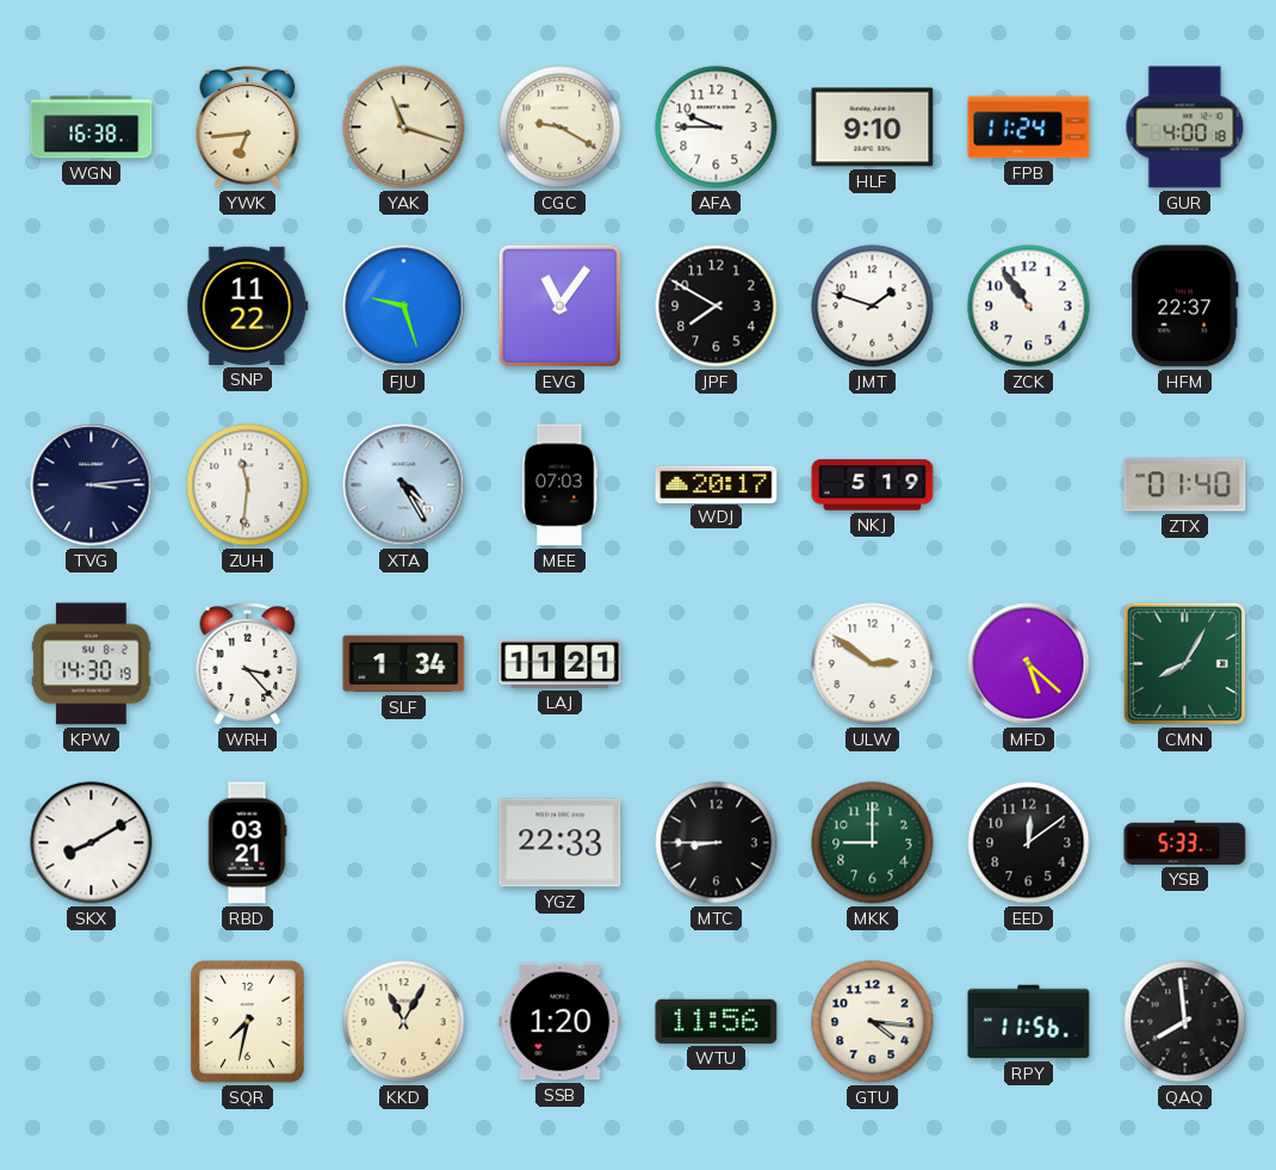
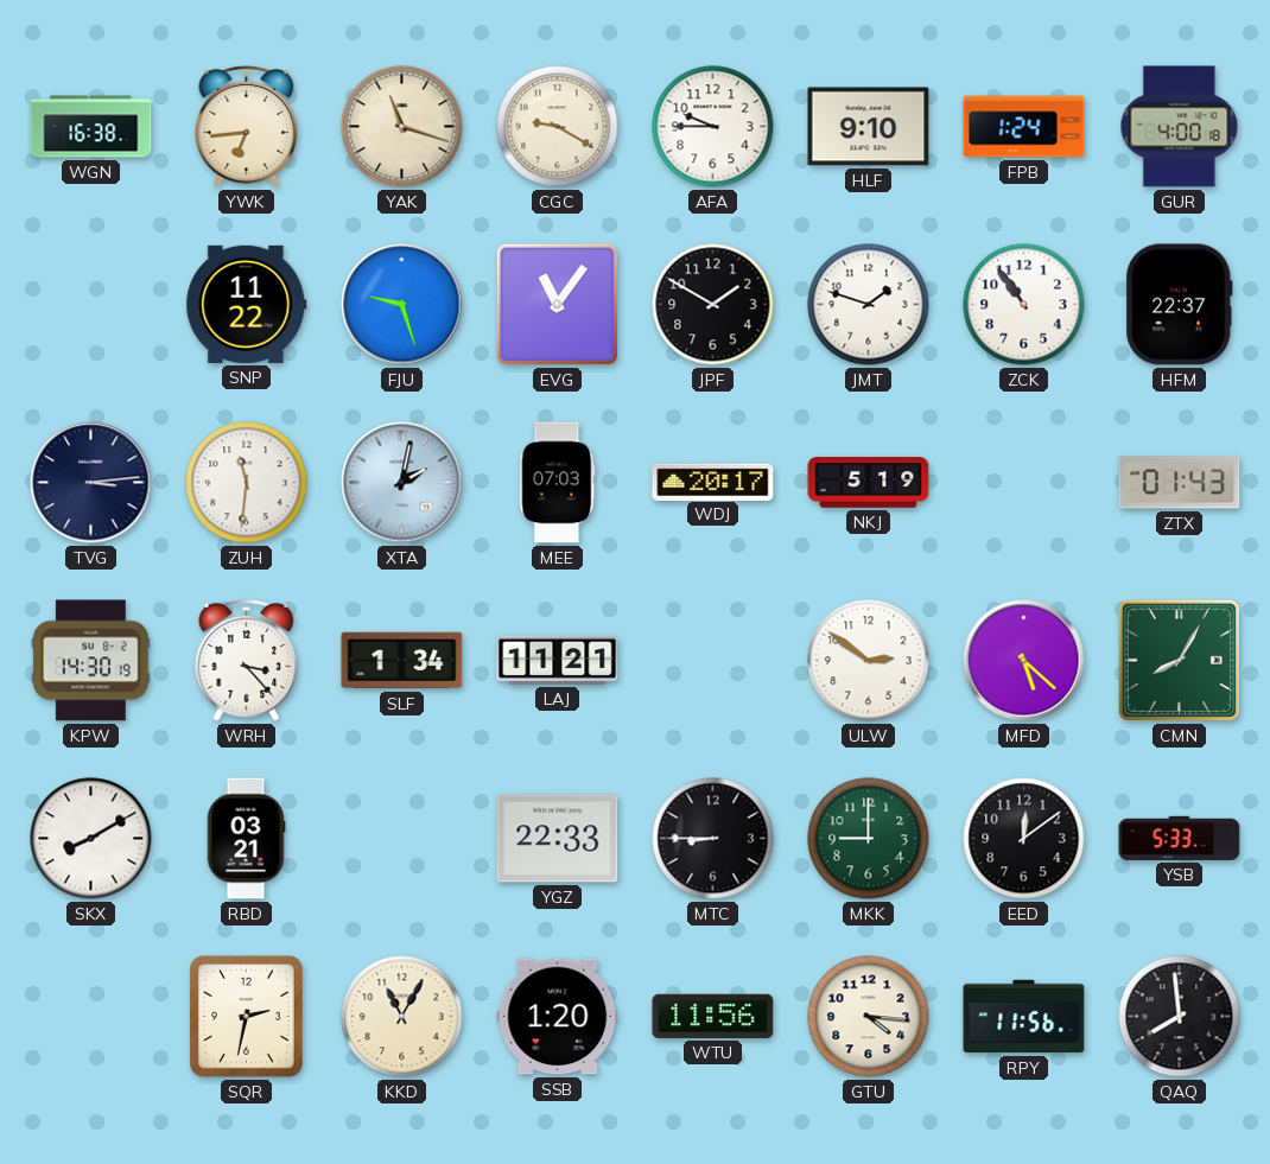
FPB: 11:24 -> 1:24
JPF: 7:50 -> 1:50
XTA: 4:25 -> 2:02
ZTX: 01:40 -> 01:43
SQR: 7:32 -> 2:32
